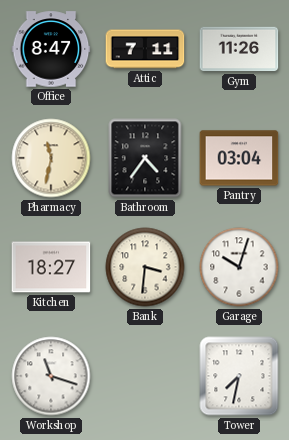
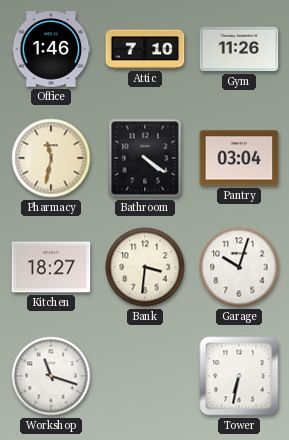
Office: 8:47 -> 1:46
Attic: 7:11 -> 7:10
Bathroom: 4:36 -> 4:21
Tower: 7:32 -> 6:32
